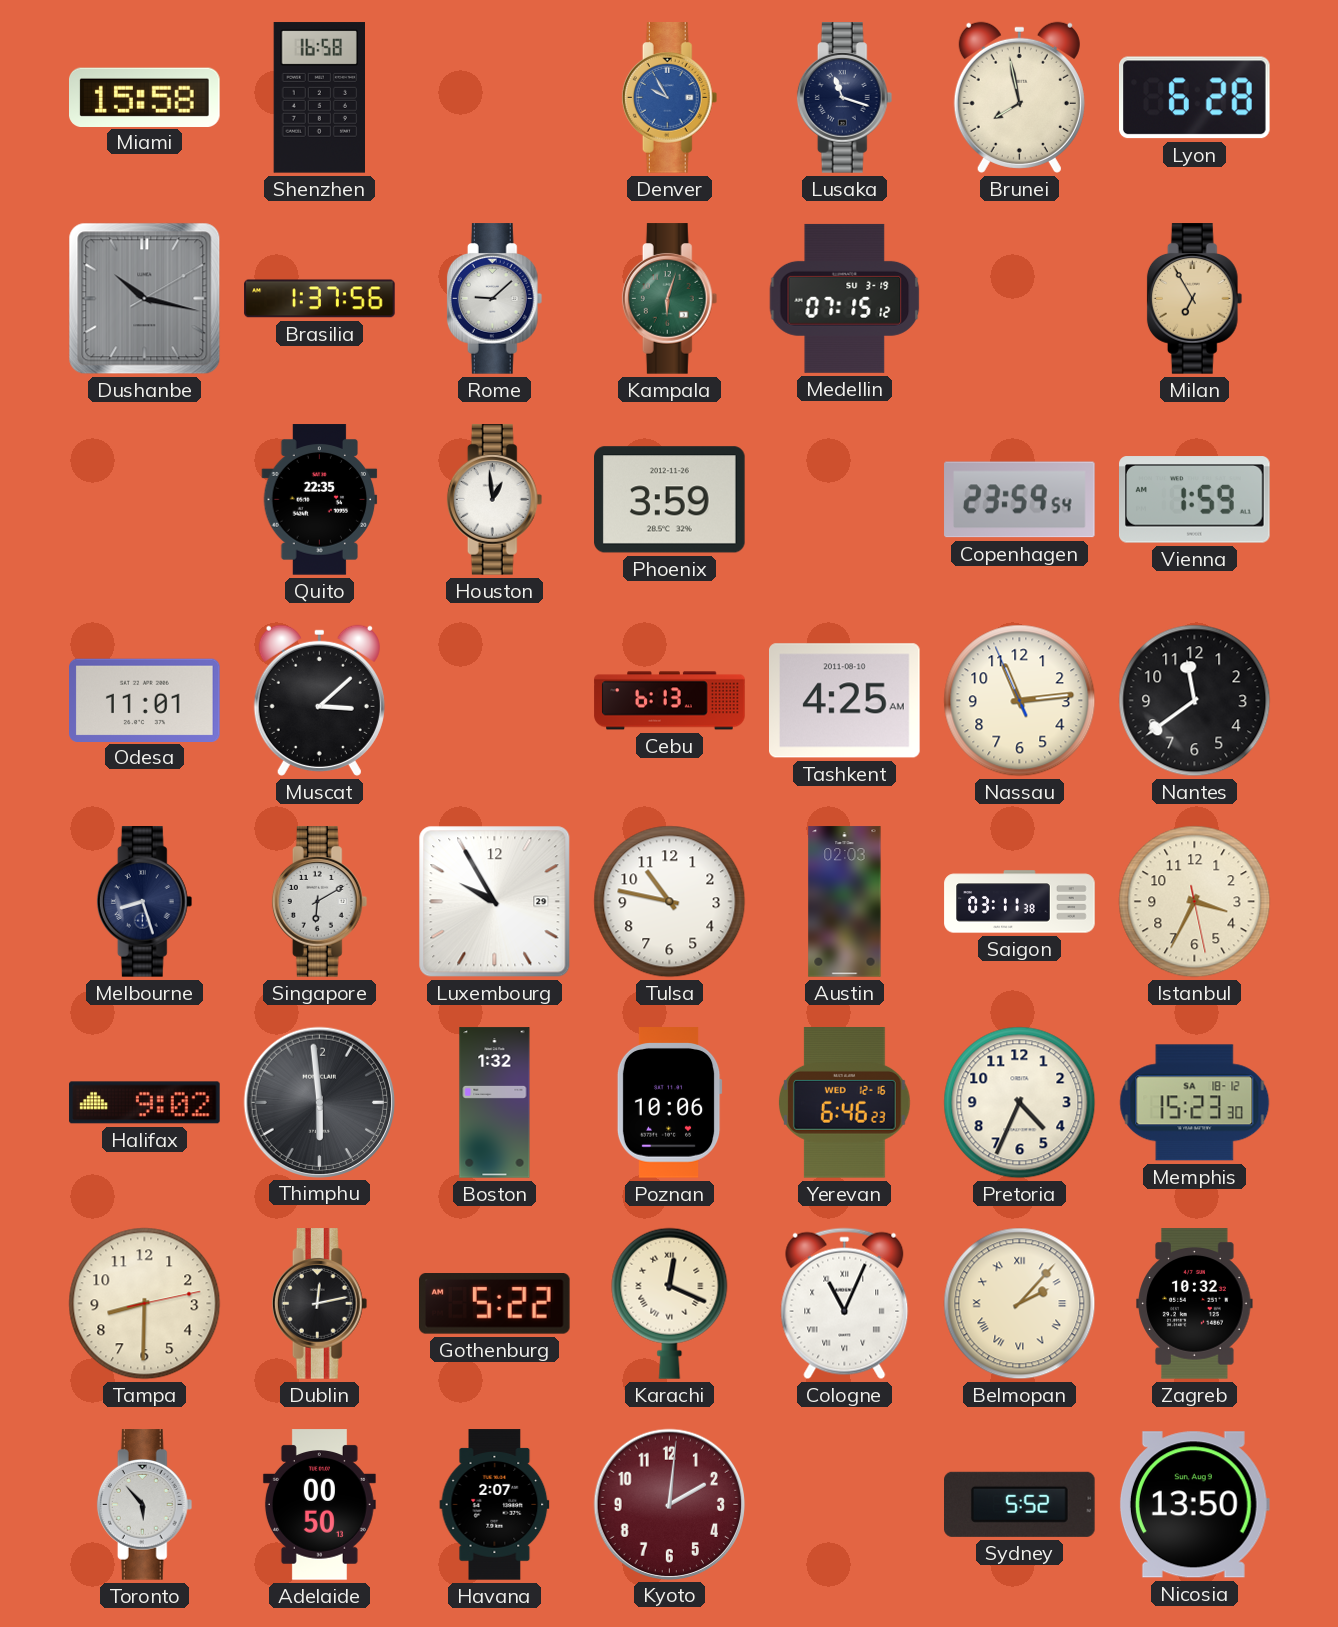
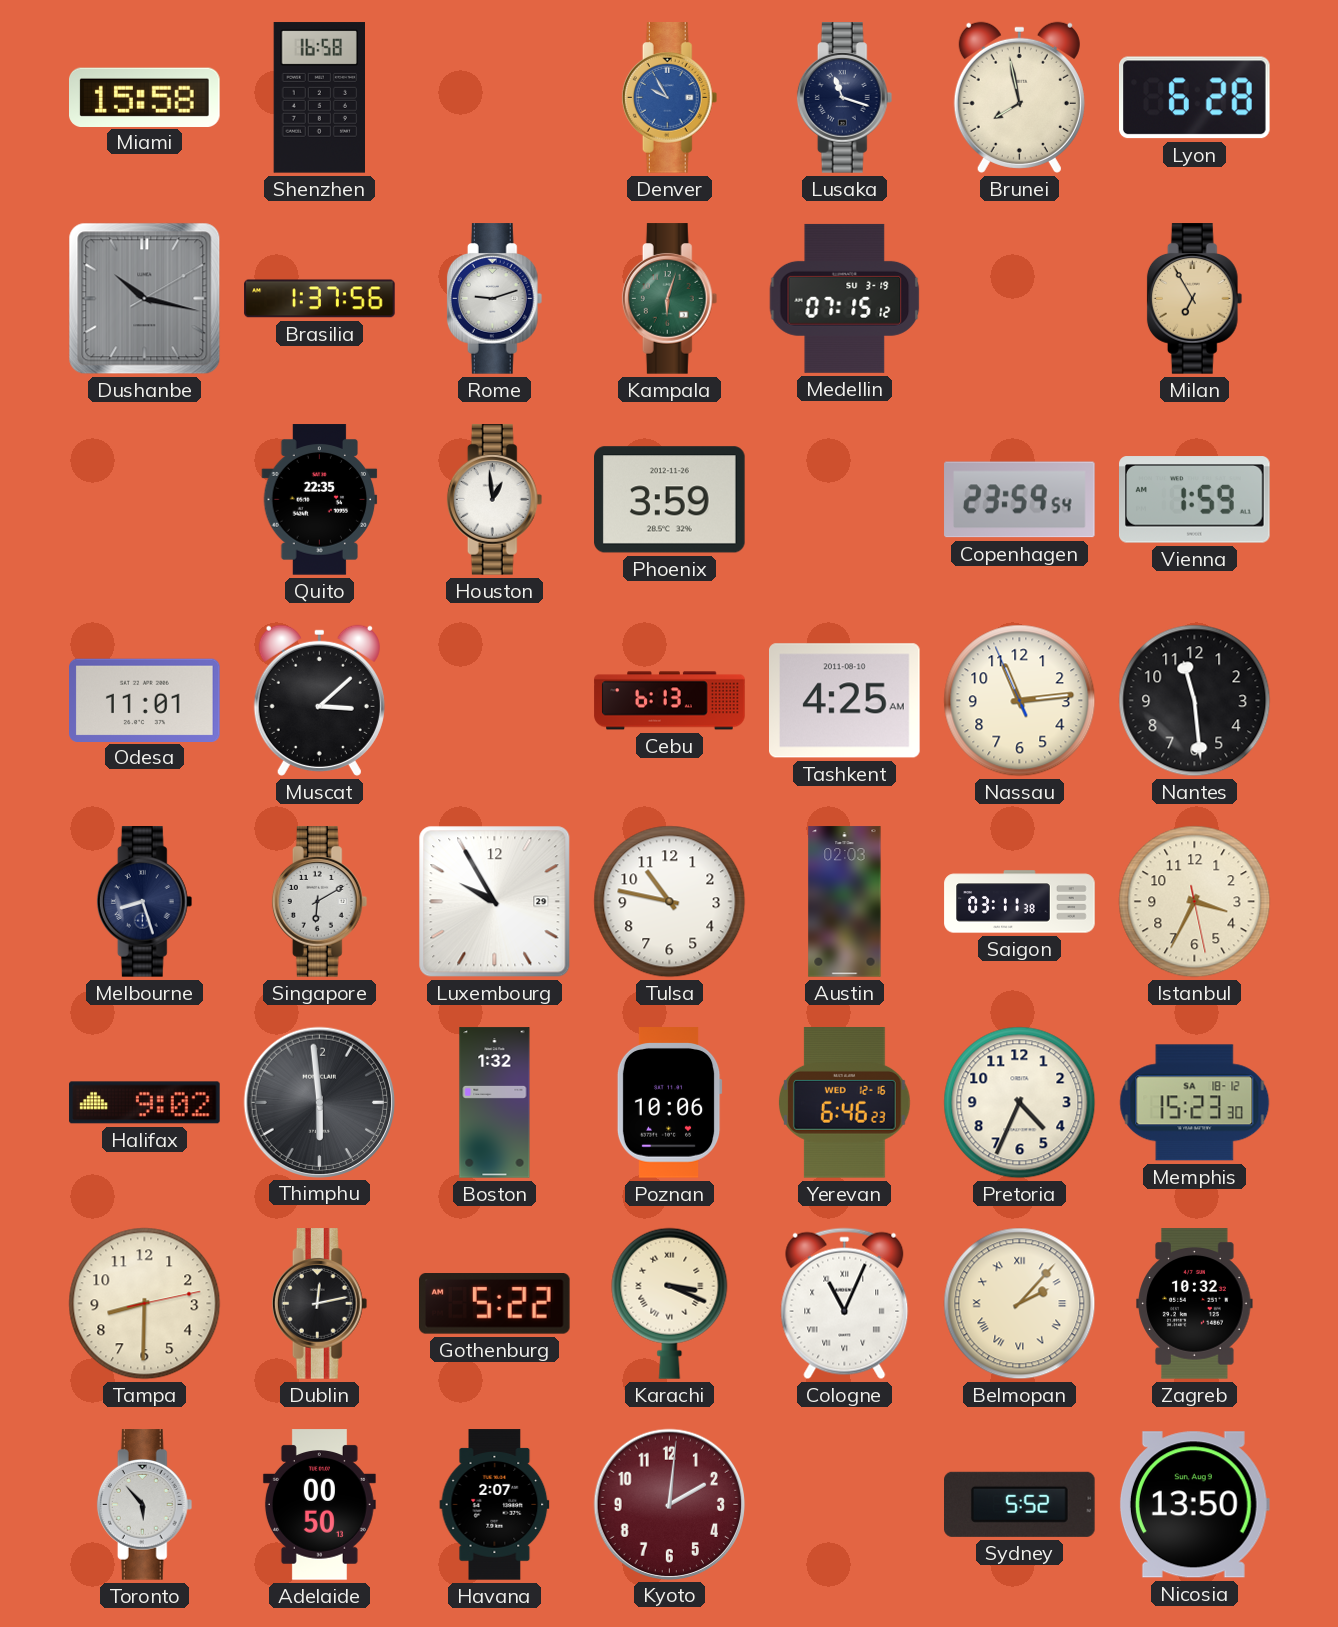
Rome: 9:08 -> 9:12
Nantes: 11:39 -> 11:29
Karachi: 12:19 -> 3:19
